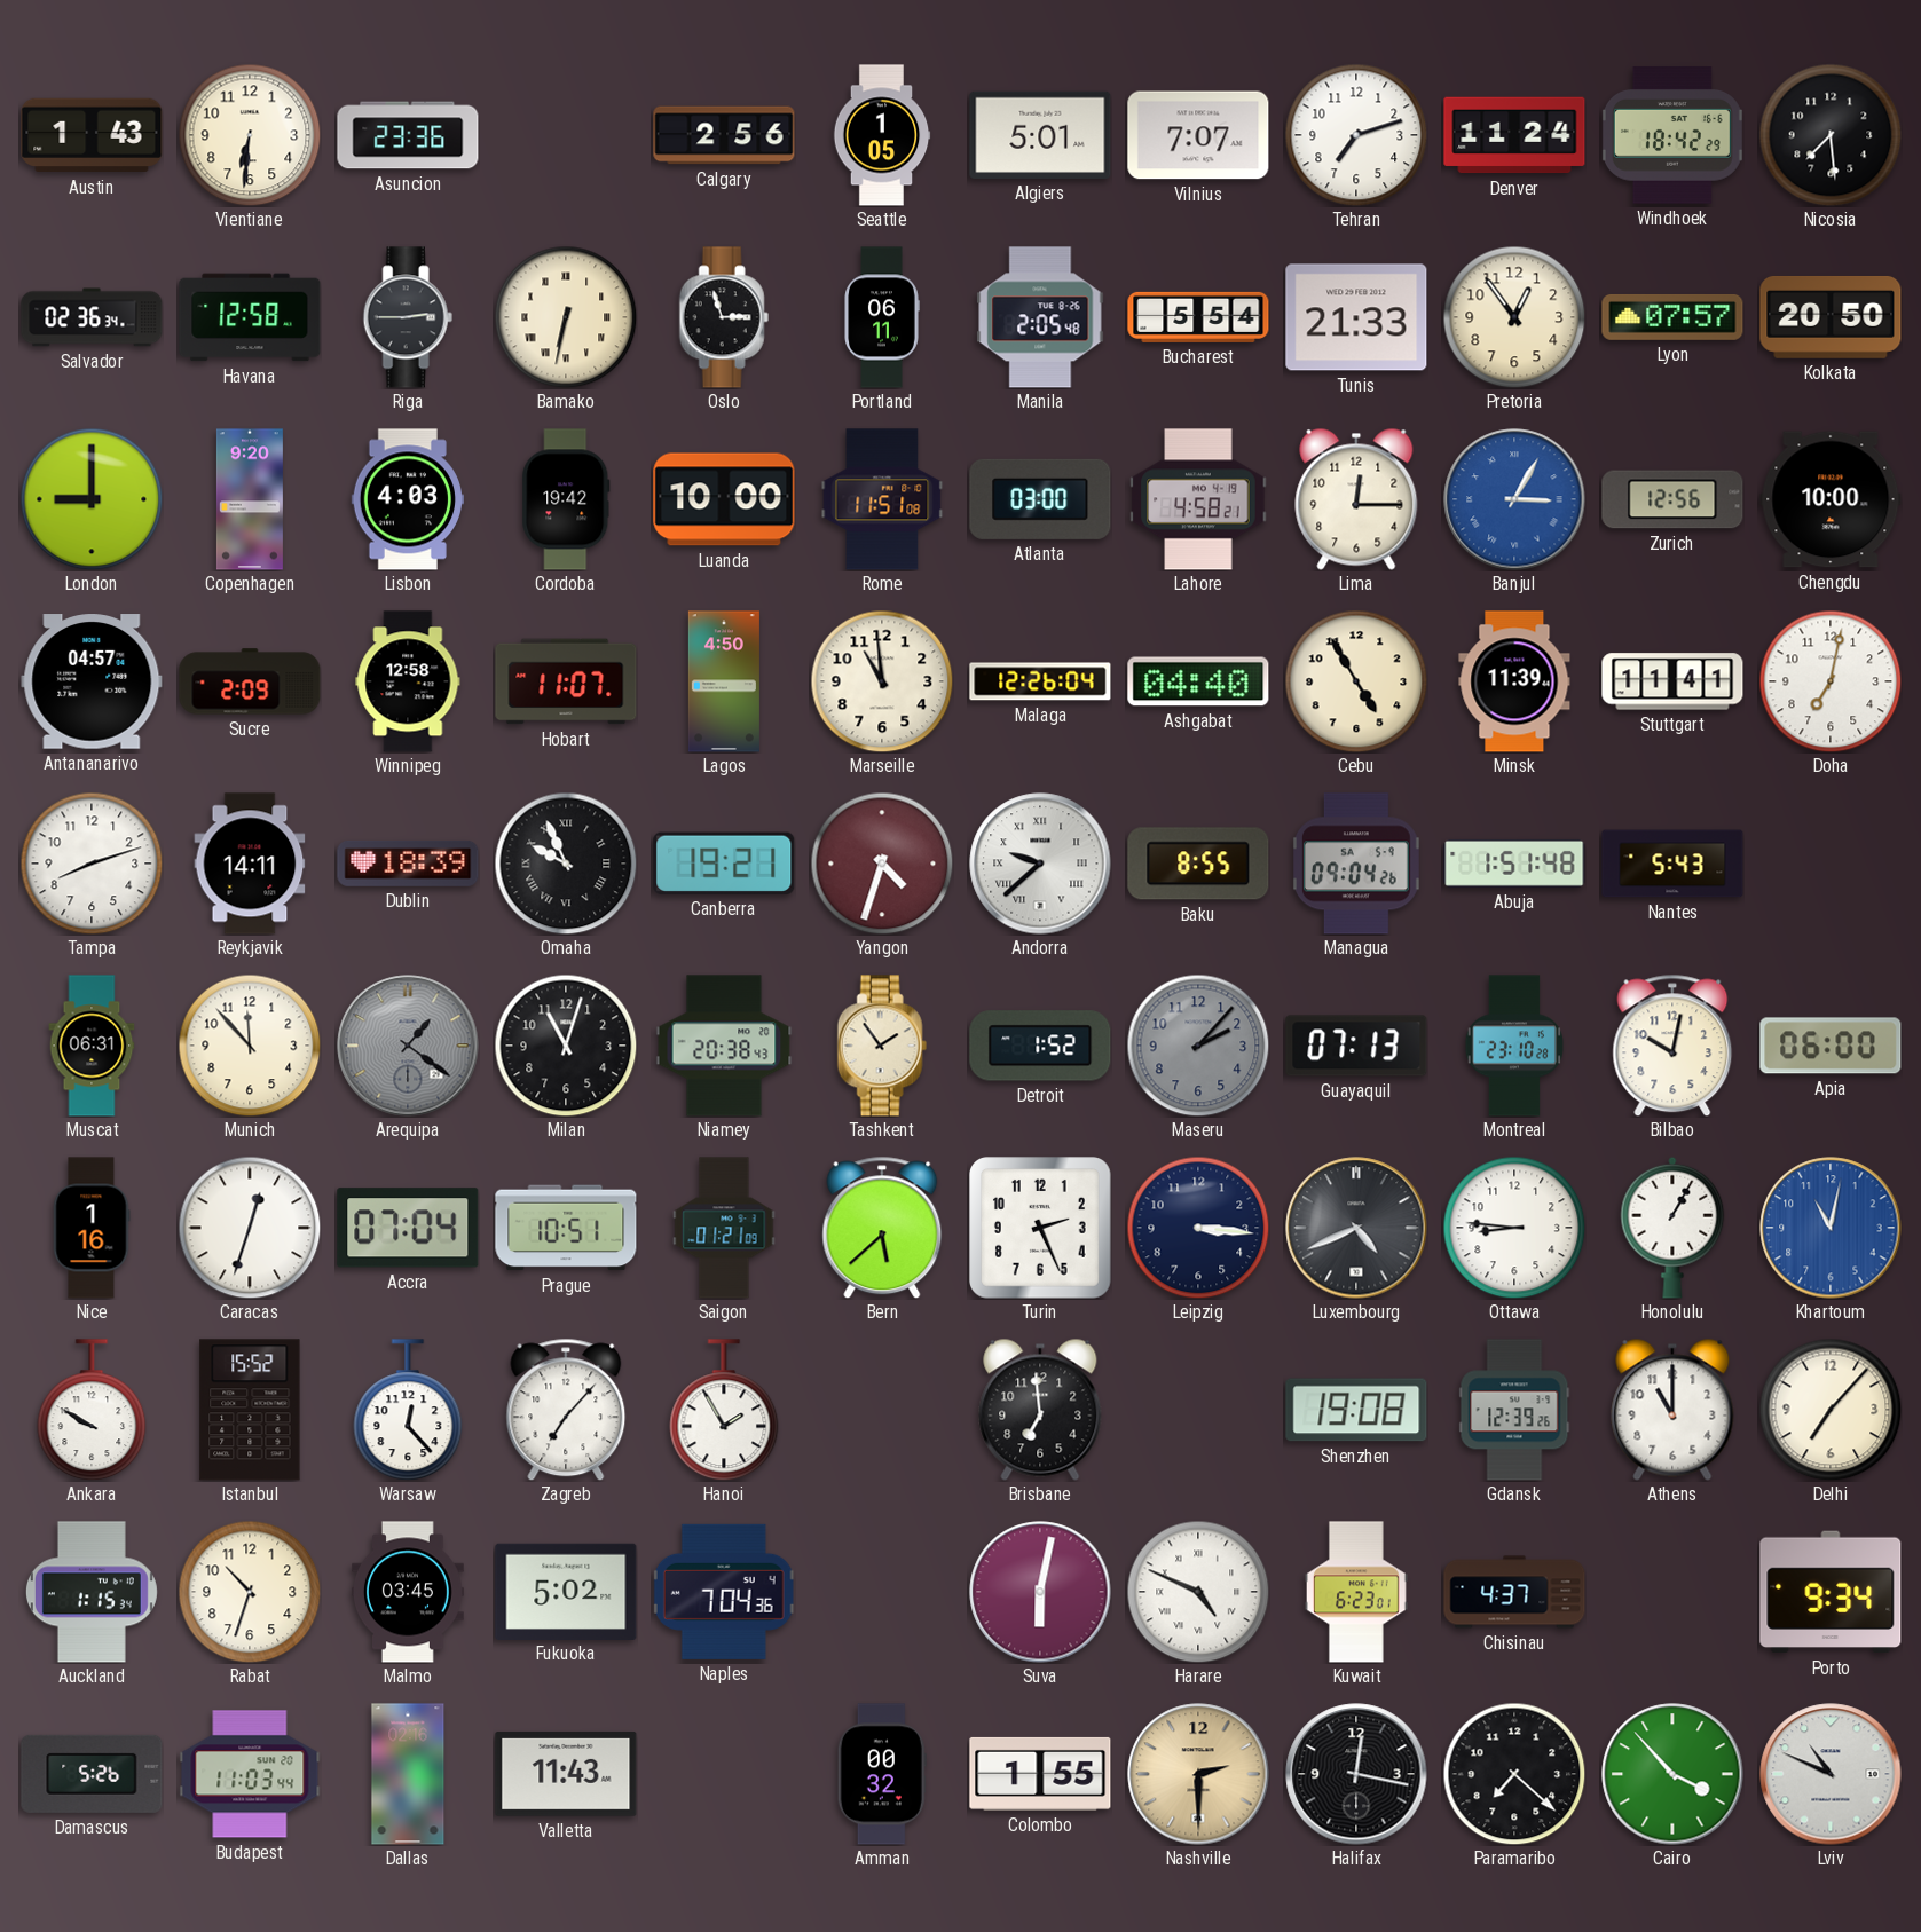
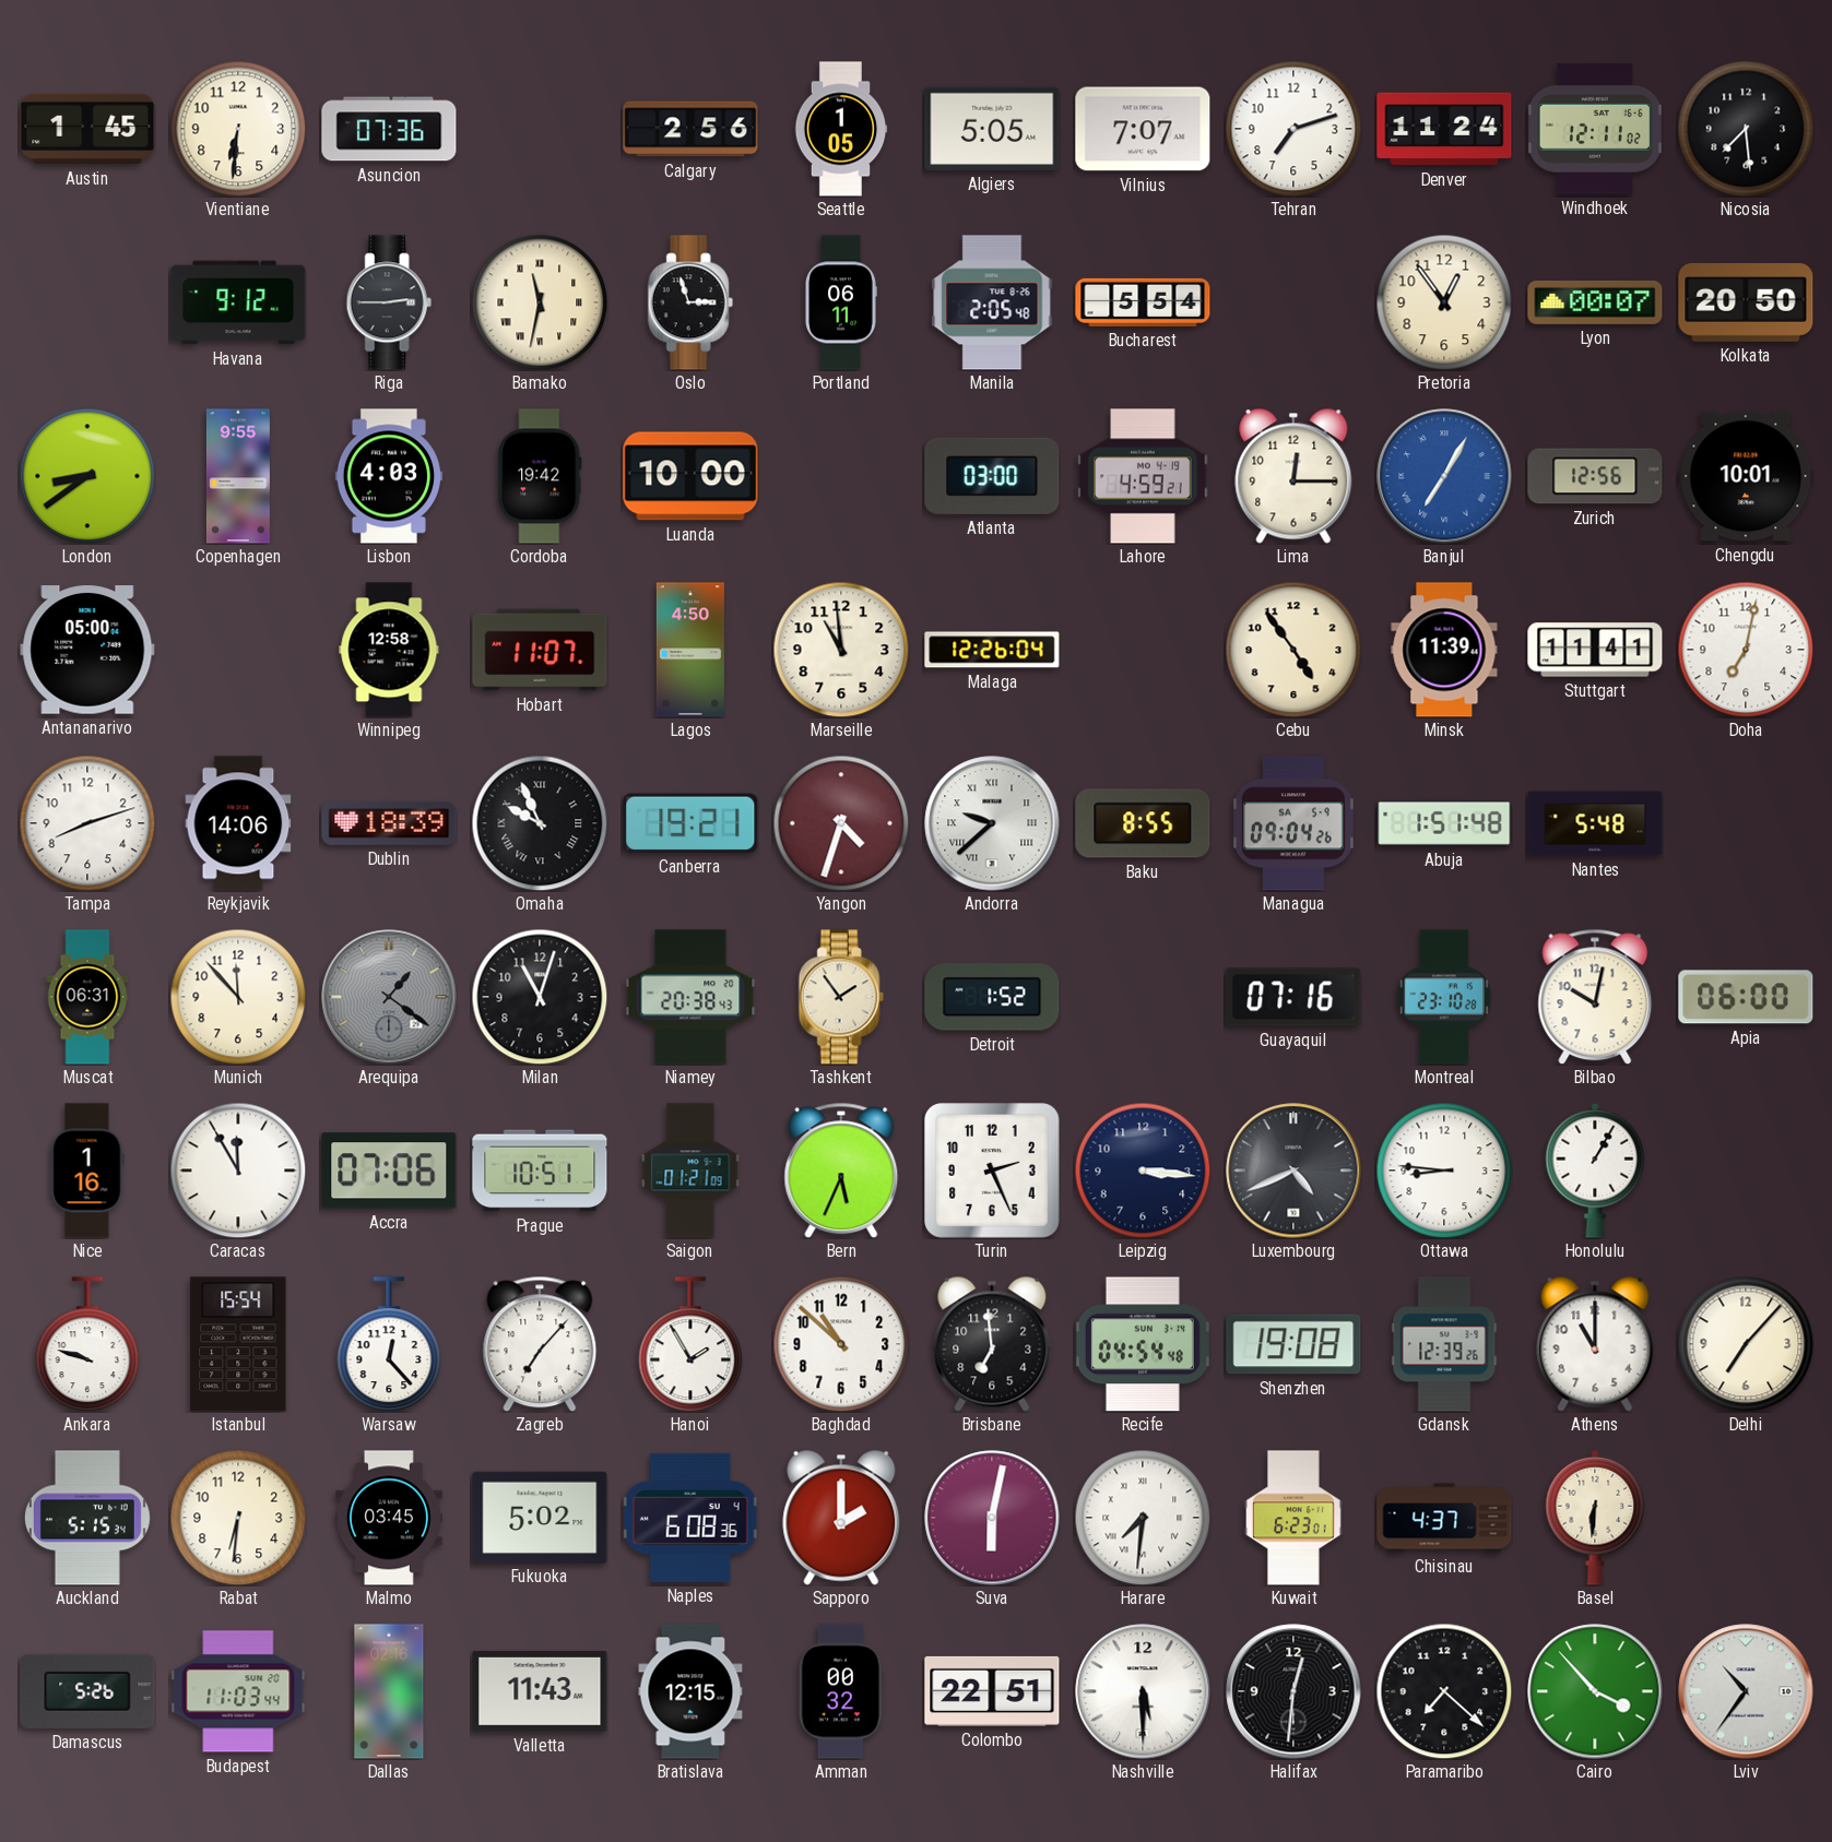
Austin: 1:43 -> 1:45
Asuncion: 23:36 -> 07:36
Algiers: 5:01 -> 5:05
Windhoek: 18:42 -> 12:11
Salvador: 02:36 -> none
Havana: 12:58 -> 9:12
Bamako: 6:32 -> 11:32
Tunis: 21:33 -> none
Lyon: 07:57 -> 00:07
London: 9:00 -> 8:39
Copenhagen: 9:20 -> 9:55
Rome: 11:51 -> none
Lahore: 4:58 -> 4:59
Banjul: 3:05 -> 7:05
Chengdu: 10:00 -> 10:01
Antananarivo: 04:57 -> 05:00
Sucre: 2:09 -> none
Ashgabat: 04:40 -> none
Cebu: 4:55 -> 4:54
Reykjavik: 14:11 -> 14:06
Nantes: 5:43 -> 5:48
Maseru: 2:07 -> none
Guayaquil: 07:13 -> 07:16
Caracas: 12:33 -> 11:55
Accra: 07:04 -> 07:06
Bern: 5:38 -> 5:34
Khartoum: 11:02 -> none
Ankara: 9:50 -> 9:48
Istanbul: 15:52 -> 15:54
Baghdad: none -> 10:52
Recife: none -> 04:54
Auckland: 1:15 -> 5:15
Rabat: 10:33 -> 6:31
Naples: 7:04 -> 6:08
Sapporo: none -> 2:00
Harare: 4:49 -> 7:31
Basel: none -> 6:31
Porto: 9:34 -> none
Bratislava: none -> 12:15
Colombo: 1:55 -> 22:51
Nashville: 2:30 -> 5:30
Nashville dial: champagne -> white
Halifax: 12:17 -> 12:31
Lviv: 10:49 -> 10:36
